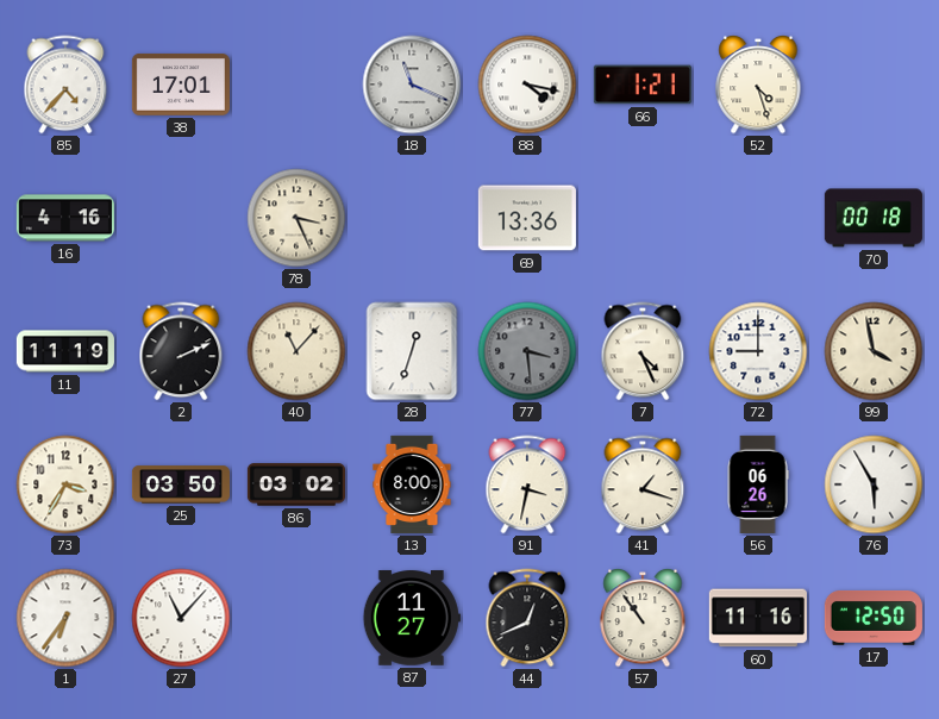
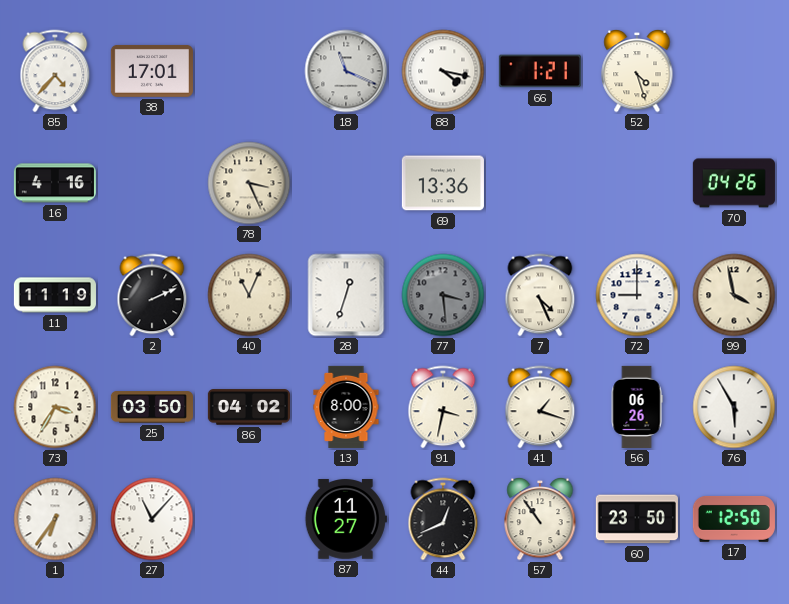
70: 00:18 -> 04:26
40: 11:07 -> 11:04
86: 03:02 -> 04:02
60: 11:16 -> 23:50
